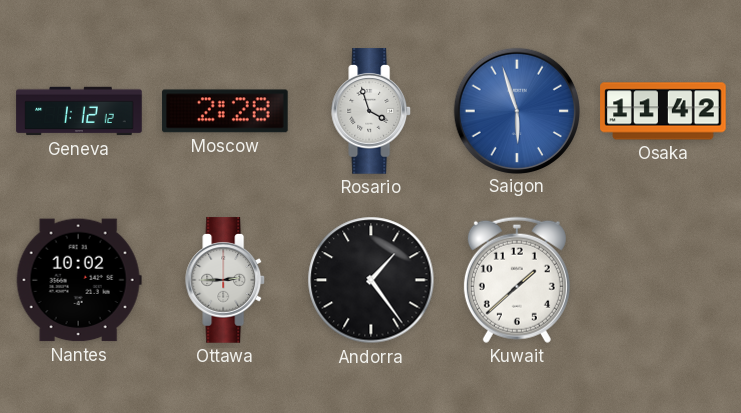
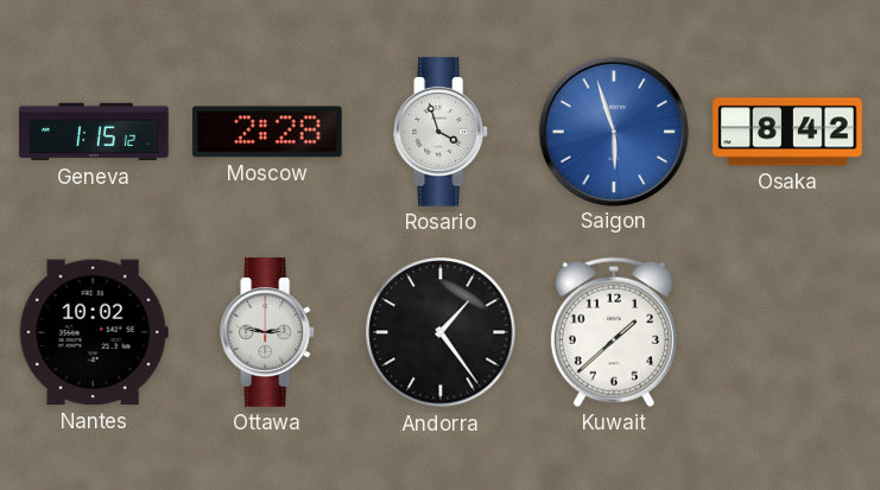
Geneva: 1:12 -> 1:15
Osaka: 11:42 -> 8:42
Ottawa: 2:45 -> 2:47
